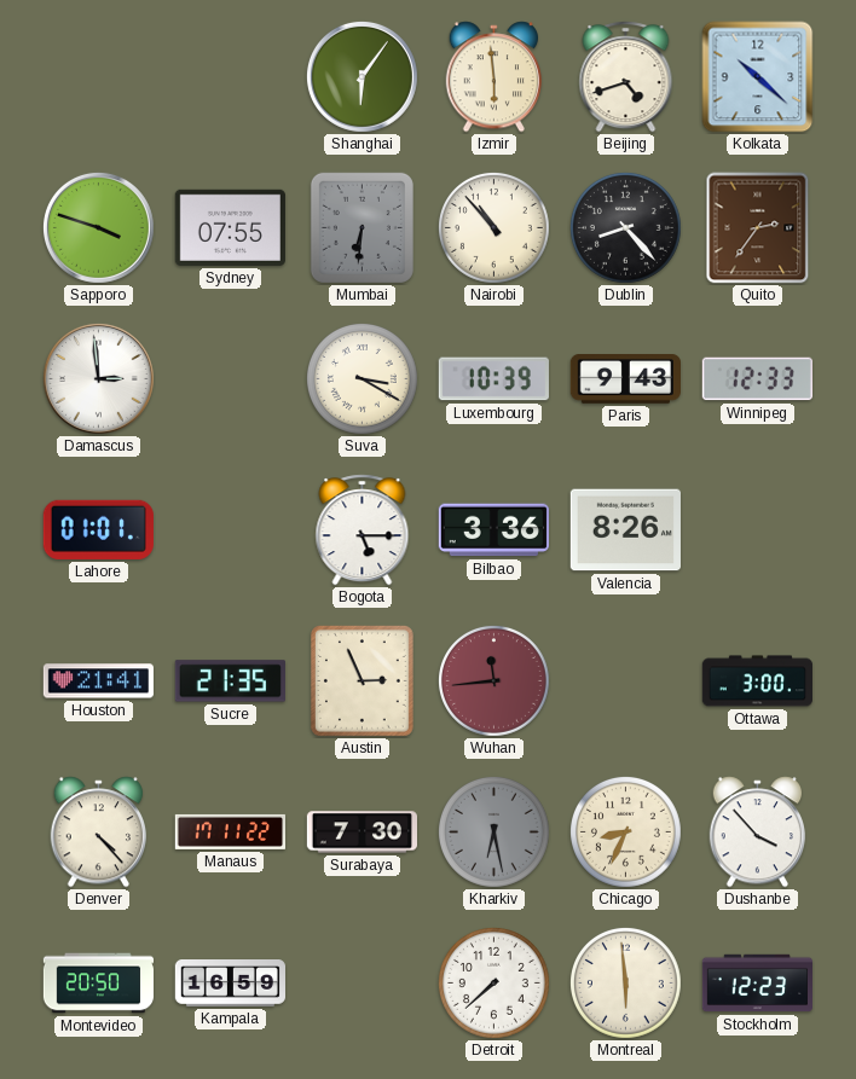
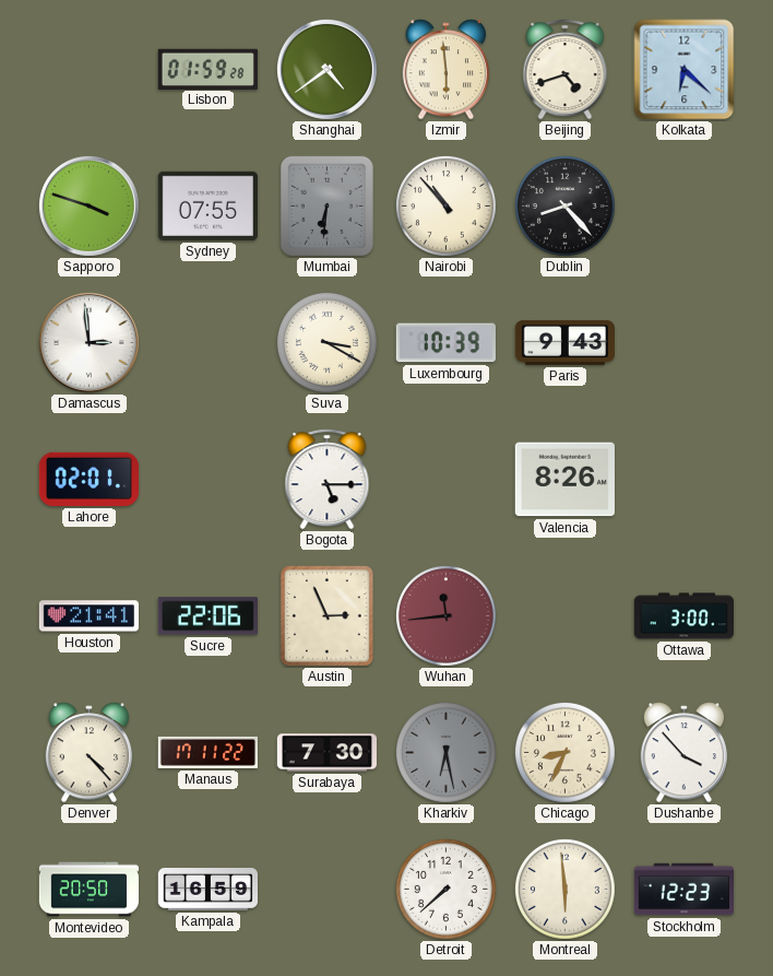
Lisbon: none -> 01:59
Shanghai: 6:06 -> 4:39
Kolkata: 10:22 -> 6:22
Quito: 2:36 -> none
Winnipeg: 12:33 -> none
Lahore: 01:01 -> 02:01
Bilbao: 3:36 -> none
Sucre: 21:35 -> 22:06
